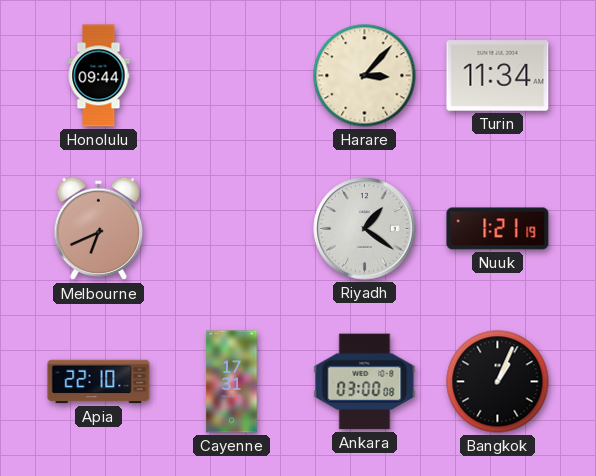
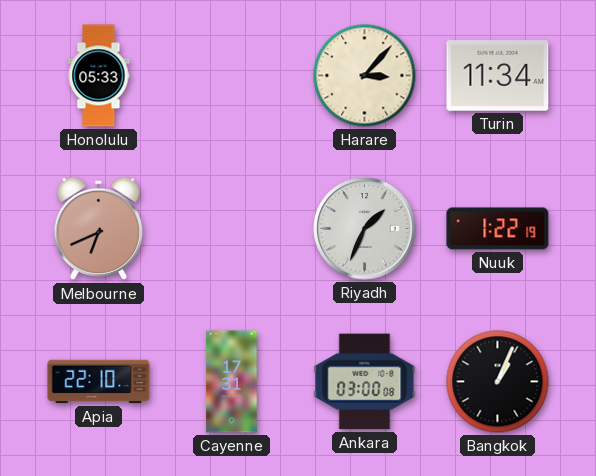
Honolulu: 09:44 -> 05:33
Riyadh: 1:21 -> 1:34
Nuuk: 1:21 -> 1:22
